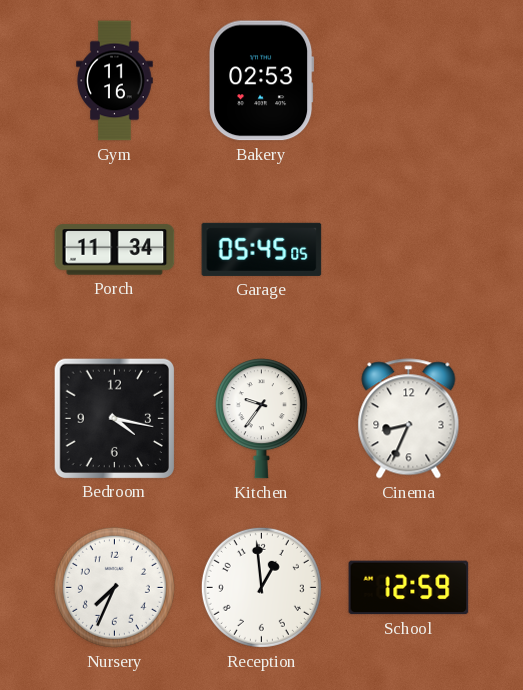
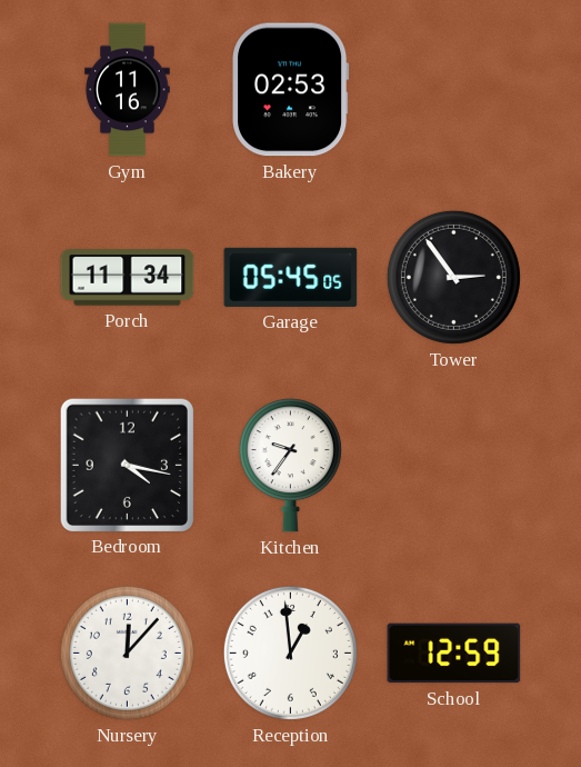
Tower: none -> 2:54
Cinema: 8:34 -> none
Nursery: 7:34 -> 12:07
